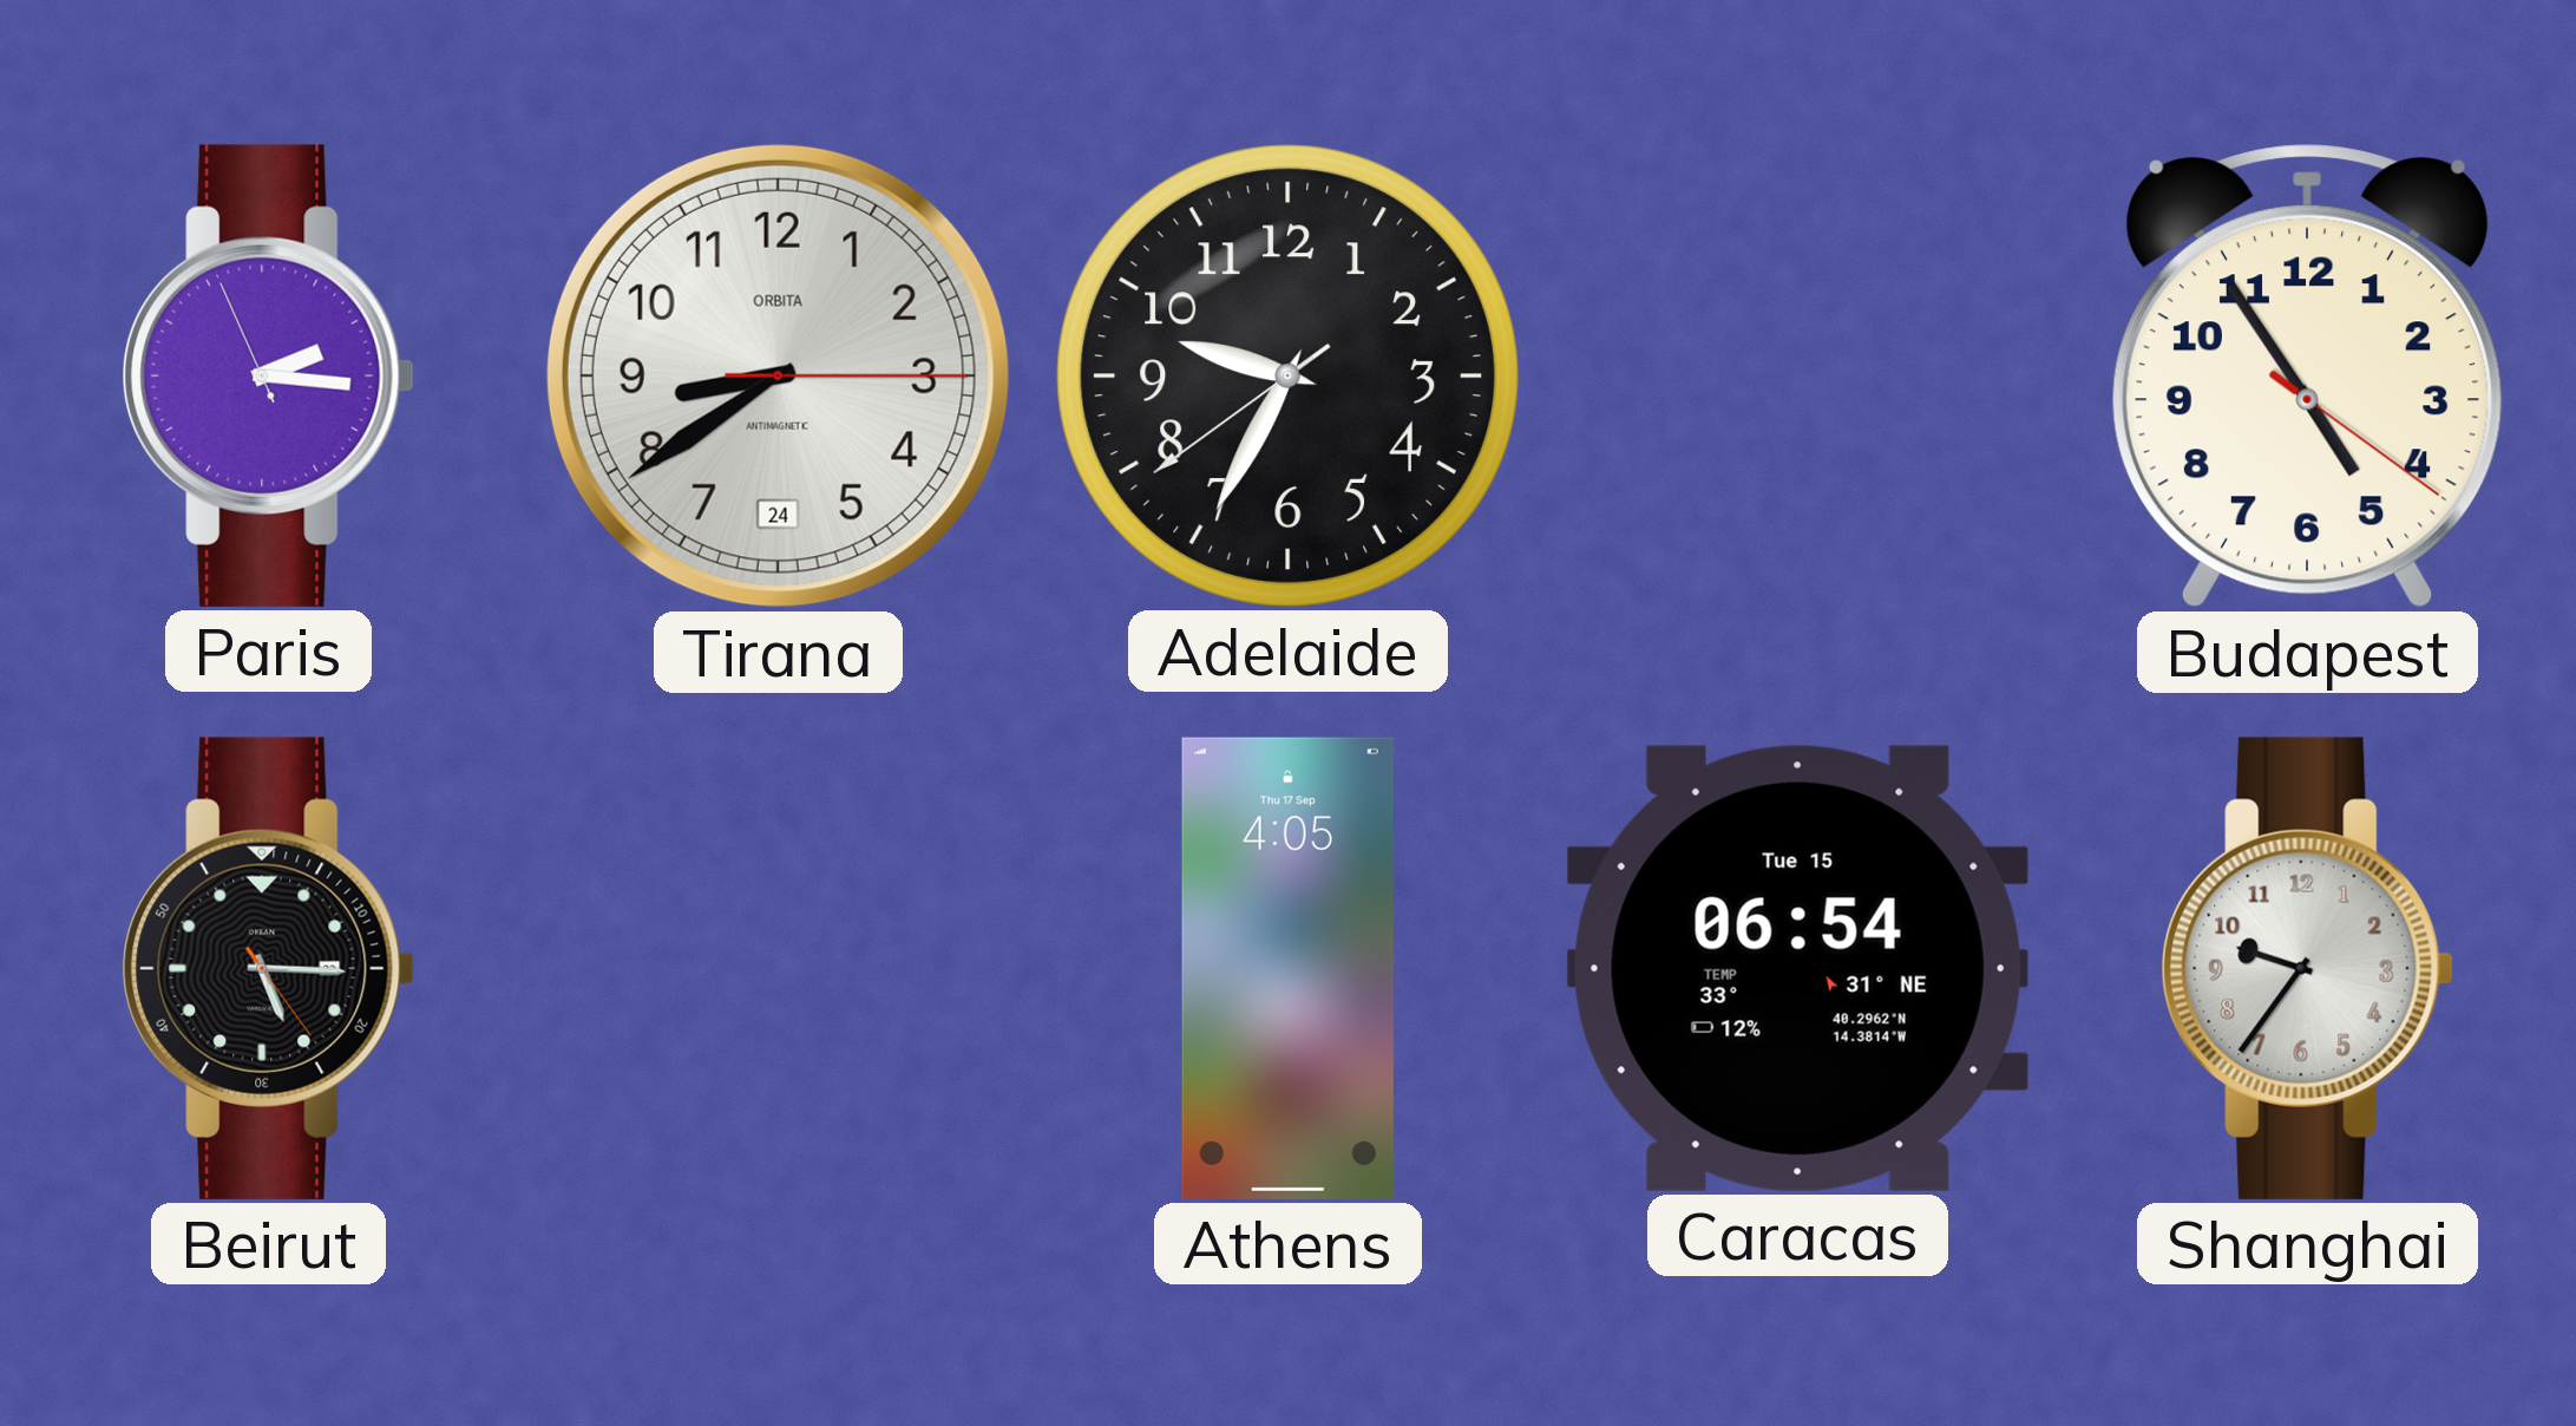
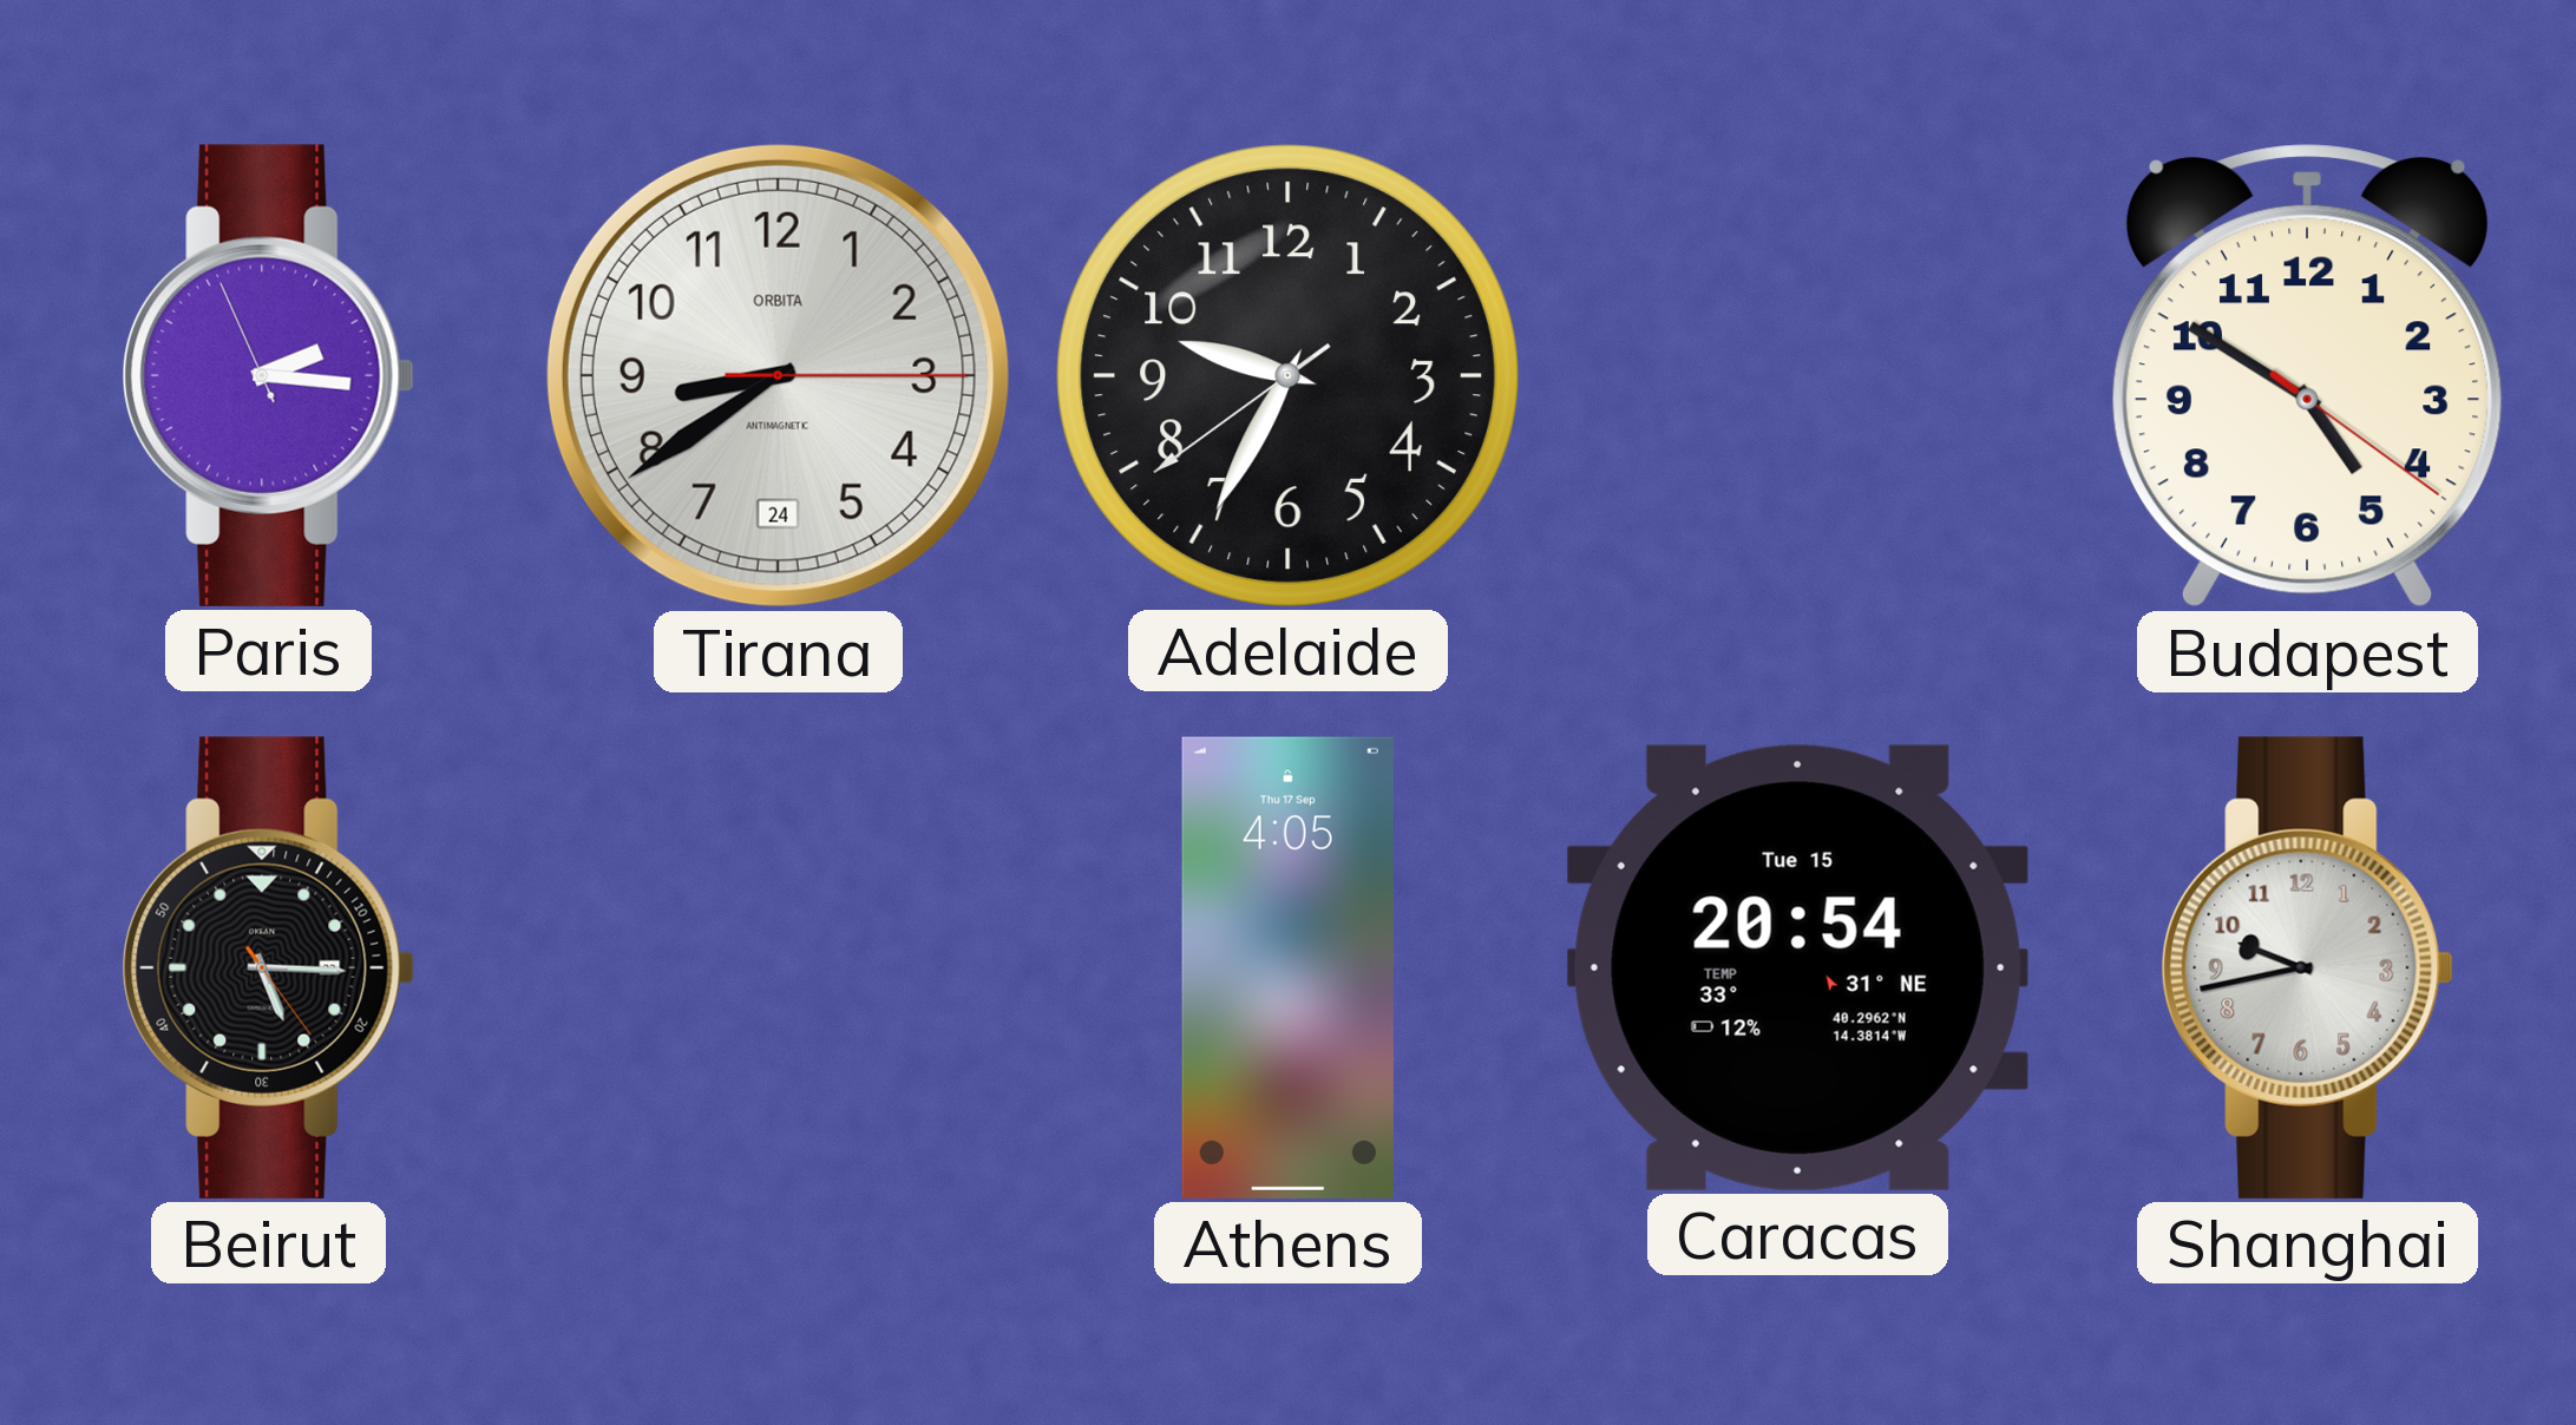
Budapest: 4:54 -> 4:50
Caracas: 06:54 -> 20:54
Shanghai: 9:36 -> 9:43
